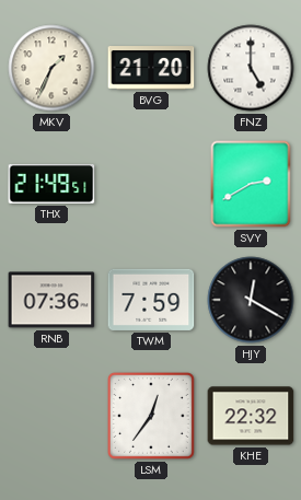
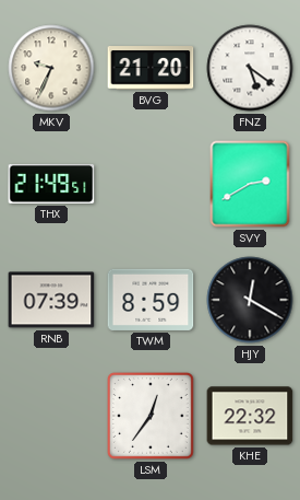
MKV: 1:34 -> 9:34
FNZ: 5:00 -> 5:21
RNB: 07:36 -> 07:39
TWM: 7:59 -> 8:59
